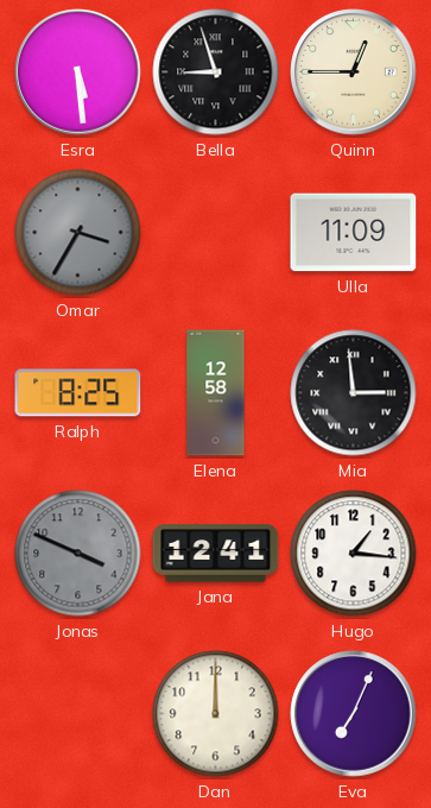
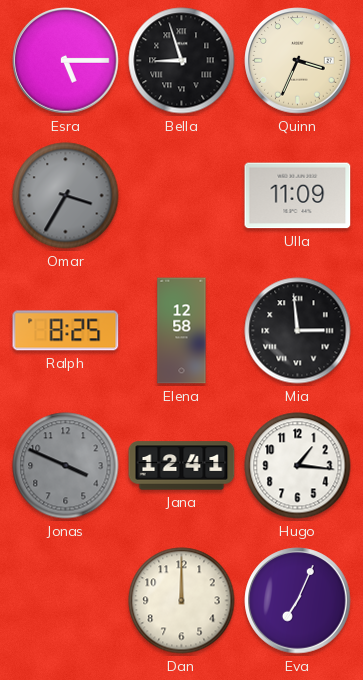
Esra: 5:29 -> 5:15
Quinn: 12:45 -> 3:34
